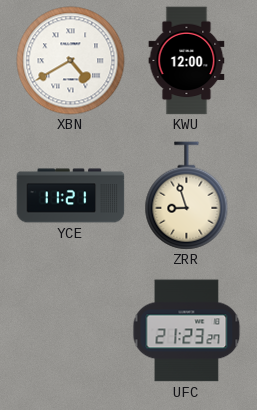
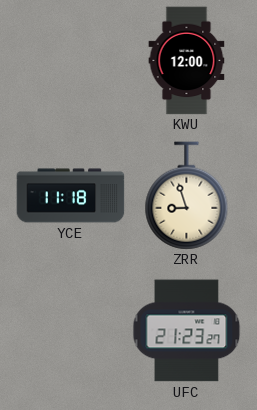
XBN: 4:40 -> none
YCE: 11:21 -> 11:18
